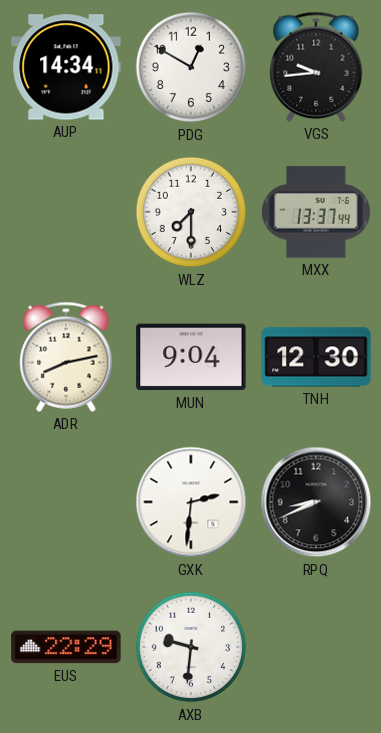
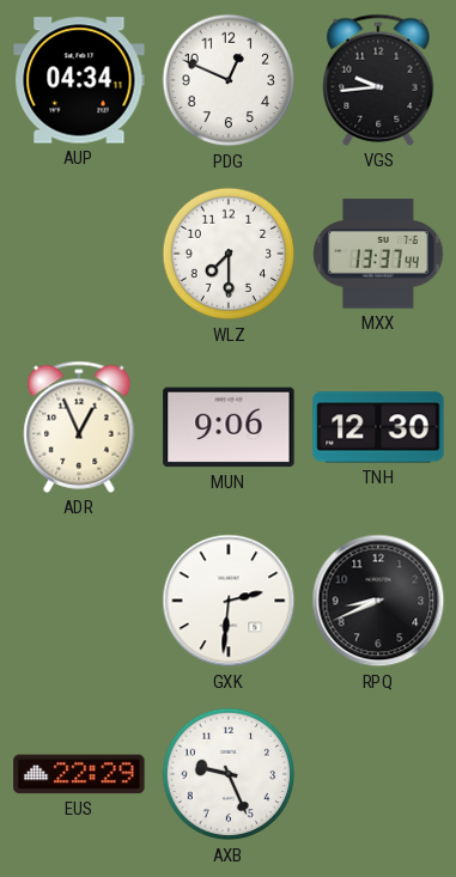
AUP: 14:34 -> 04:34
PDG: 12:50 -> 12:49
ADR: 8:13 -> 12:56
MUN: 9:04 -> 9:06
AXB: 9:31 -> 9:26
